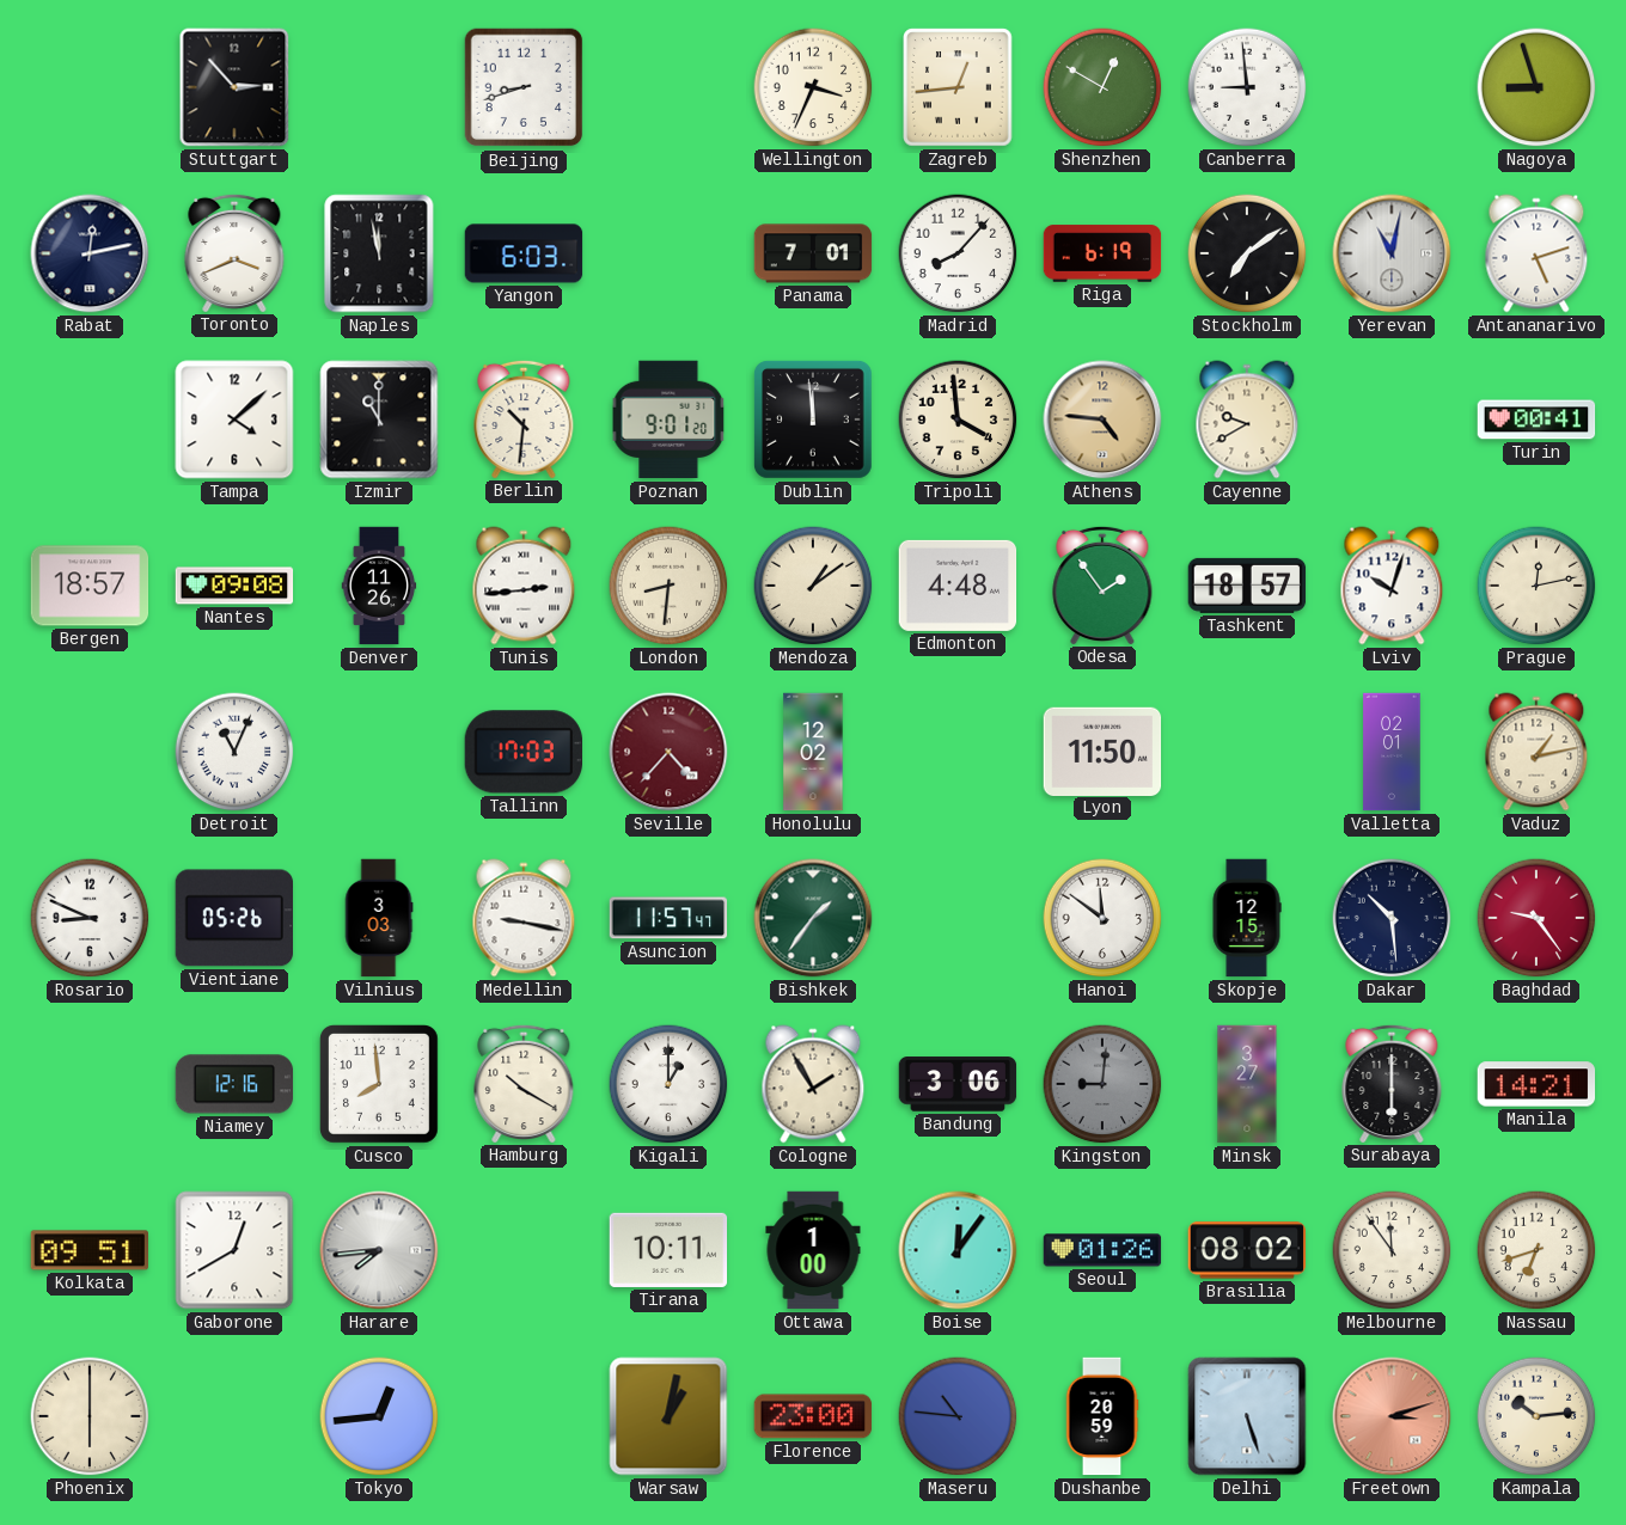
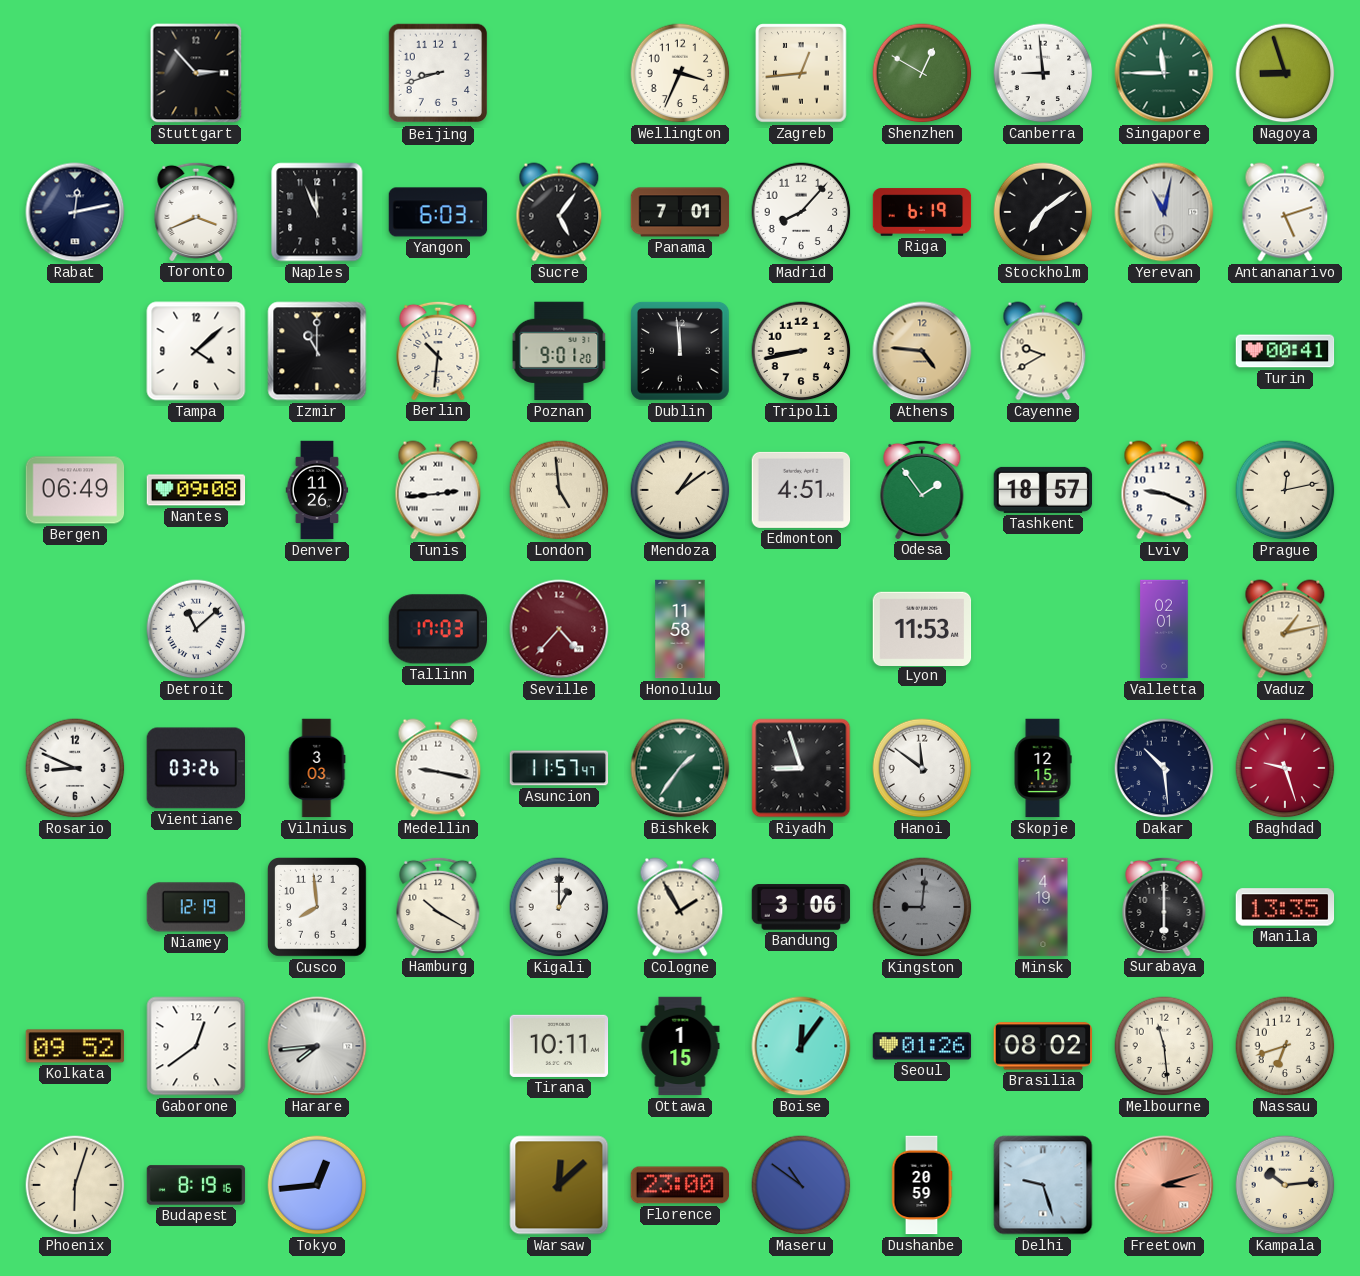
Singapore: none -> 11:45
Naples: 11:58 -> 11:56
Sucre: none -> 5:06
Tripoli: 3:59 -> 8:43
Bergen: 18:57 -> 06:49
London: 8:31 -> 4:59
Edmonton: 4:48 -> 4:51
Lviv: 10:03 -> 9:19
Detroit: 11:04 -> 11:08
Honolulu: 12:02 -> 11:58
Lyon: 11:50 -> 11:53
Vientiane: 05:26 -> 03:26
Riyadh: none -> 8:57
Baghdad: 9:24 -> 9:27
Niamey: 12:16 -> 12:19
Minsk: 3:27 -> 4:19
Manila: 14:21 -> 13:35
Kolkata: 09:51 -> 09:52
Gaborone: 12:40 -> 12:39
Ottawa: 1:00 -> 1:15
Melbourne: 11:54 -> 11:29
Phoenix: 6:00 -> 6:03
Budapest: none -> 8:19
Warsaw: 1:02 -> 12:08
Maseru: 10:46 -> 10:51
Delhi: 5:27 -> 9:27
